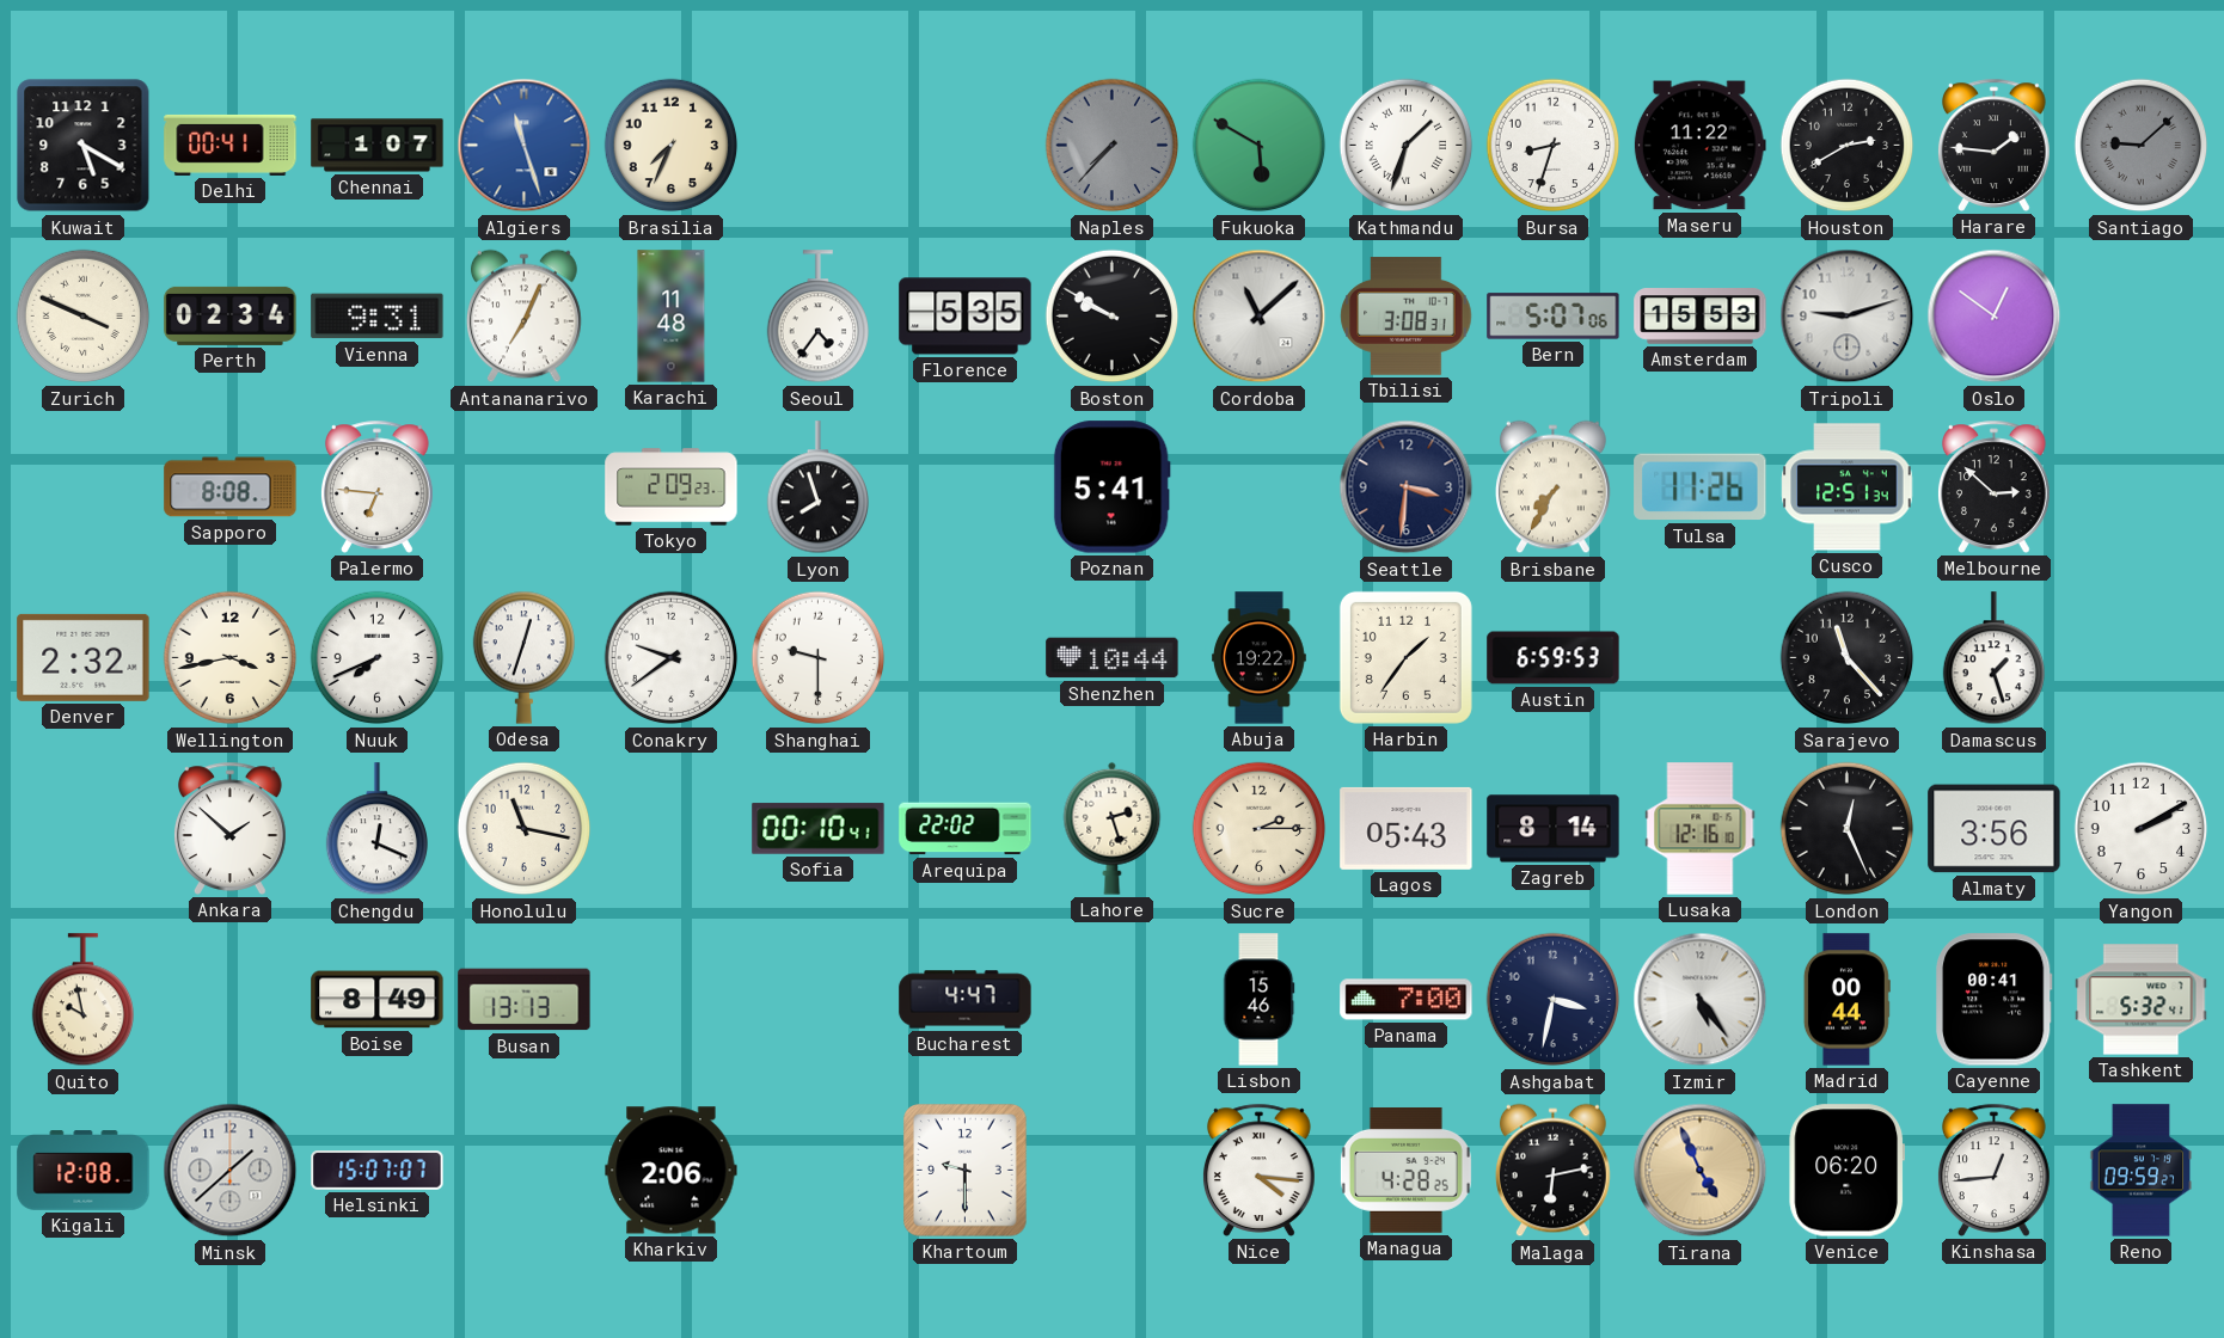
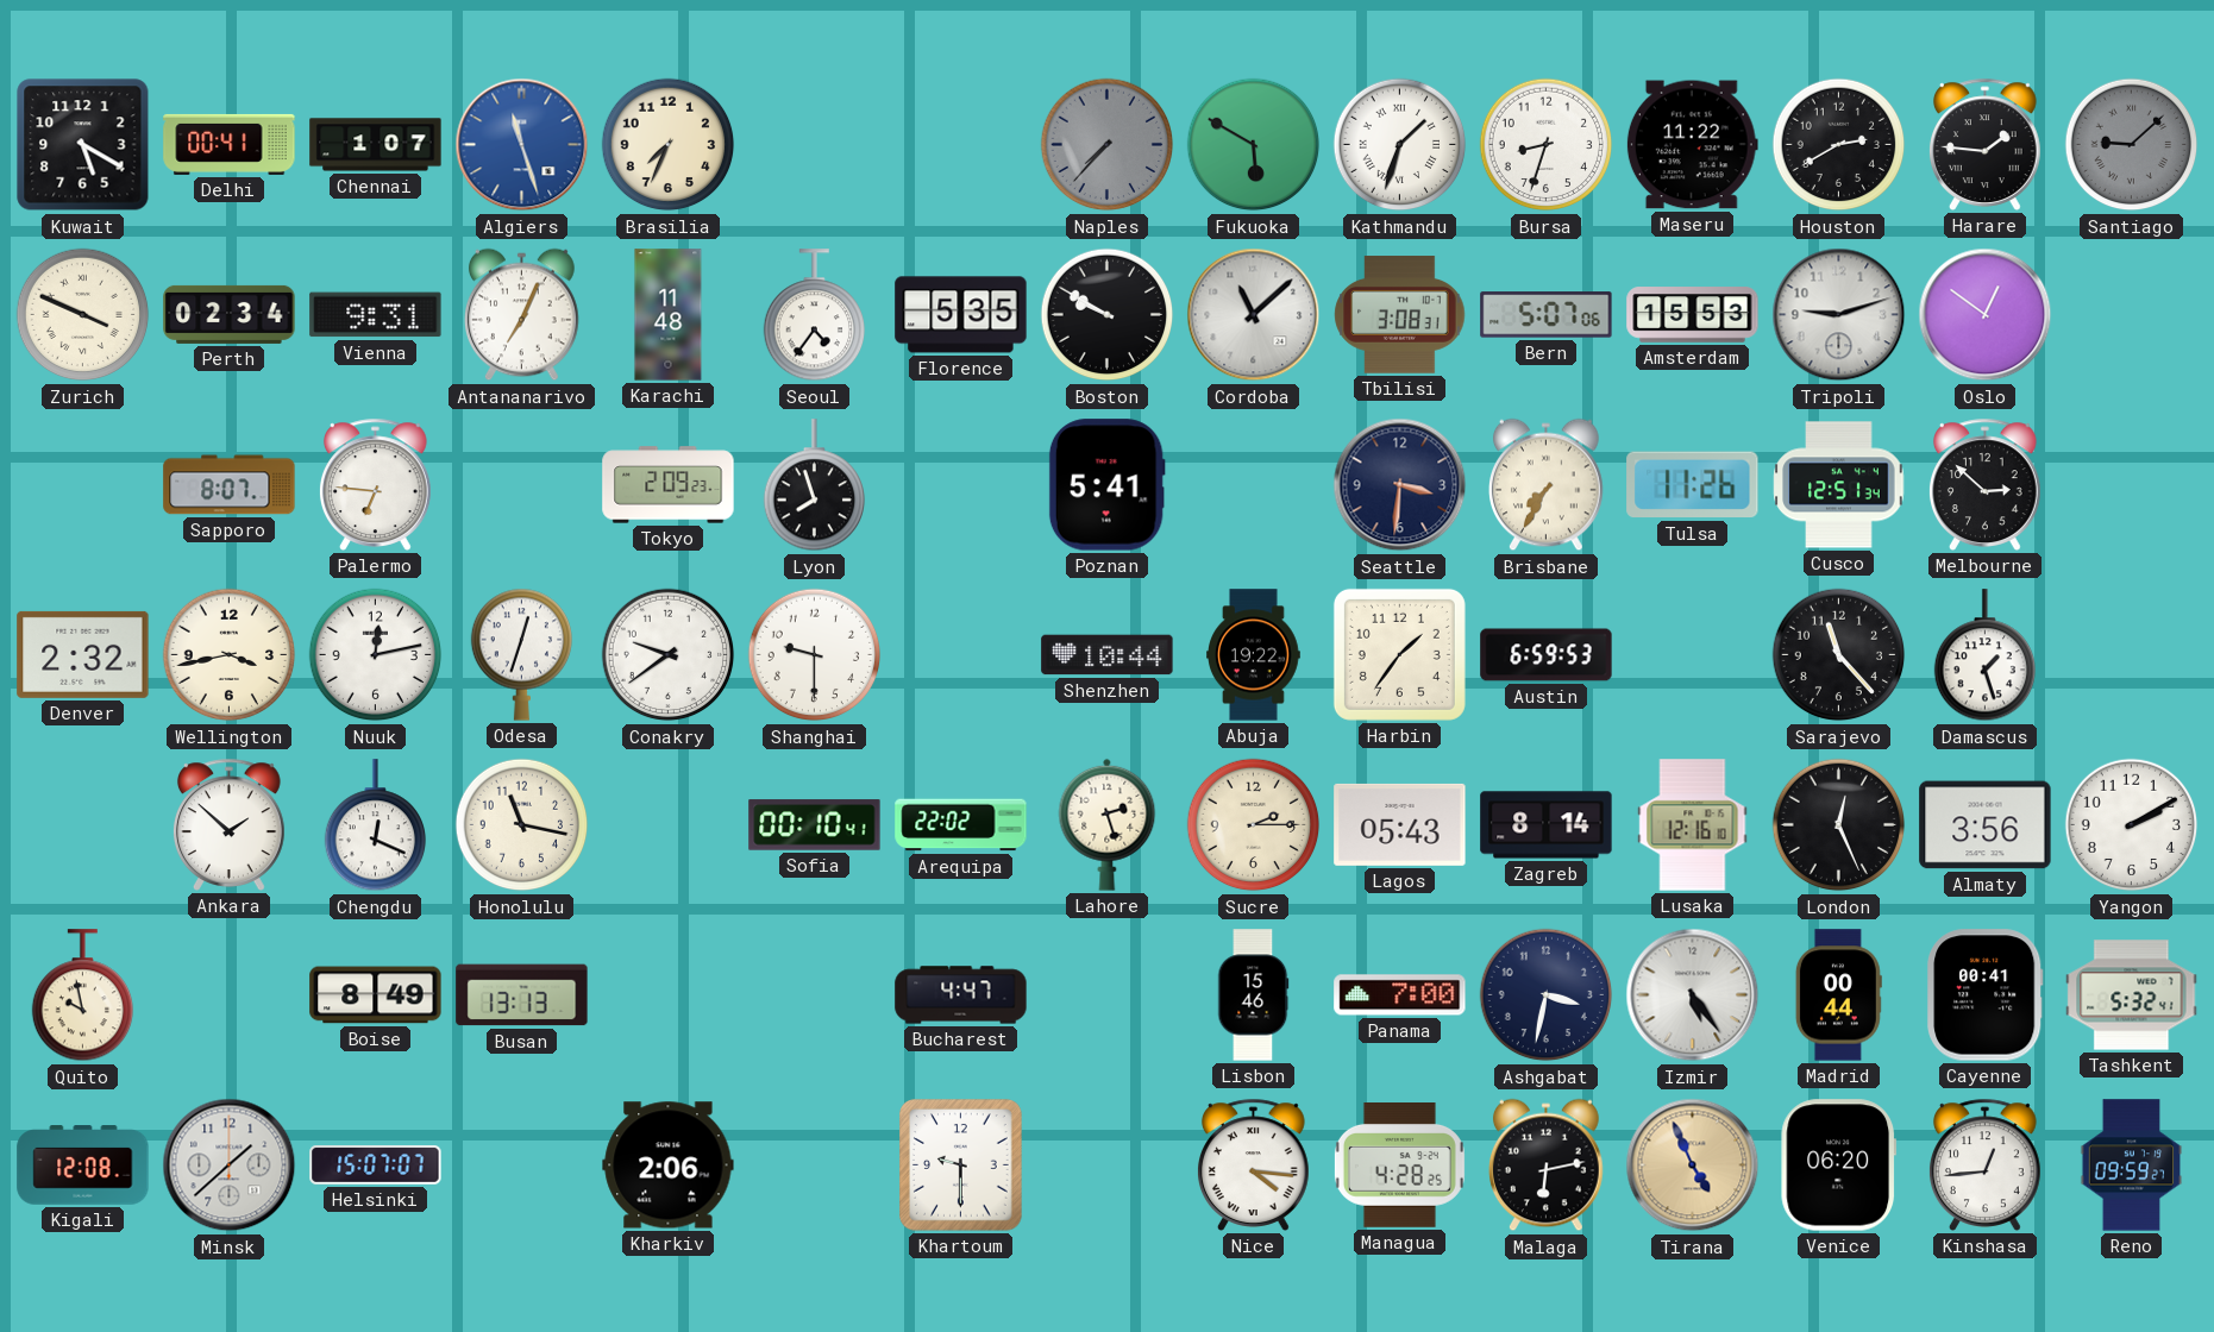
Sapporo: 8:08 -> 8:07
Nuuk: 7:41 -> 12:13
